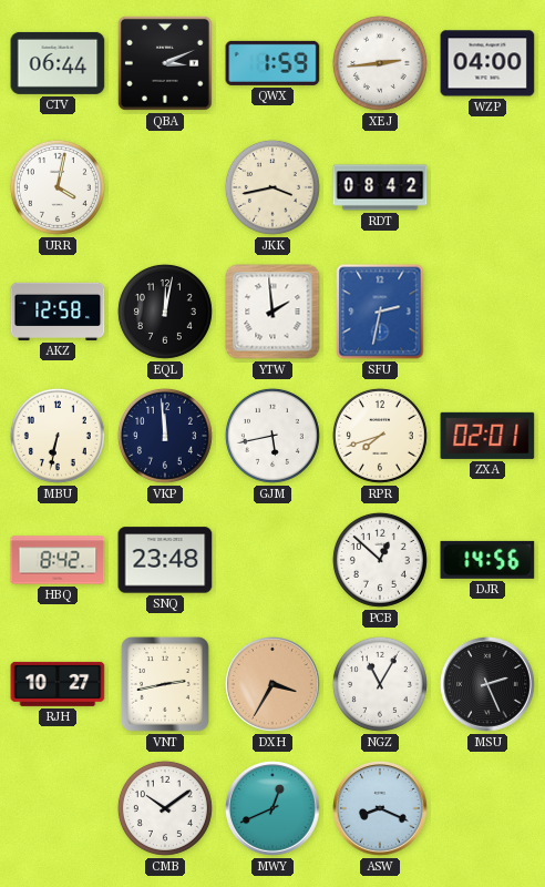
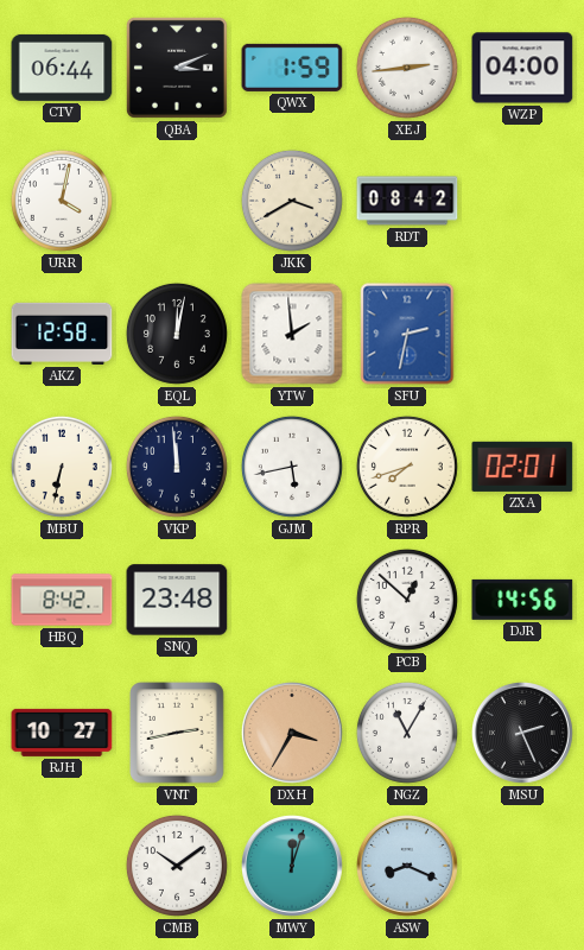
JKK: 3:43 -> 3:40
MWY: 12:41 -> 12:03
